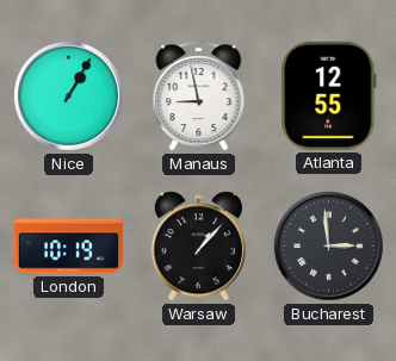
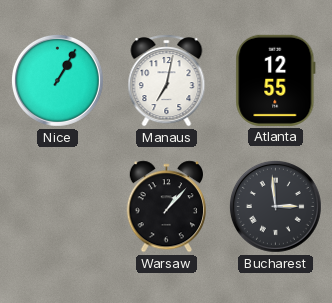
Manaus: 8:58 -> 7:02
London: 10:19 -> none
